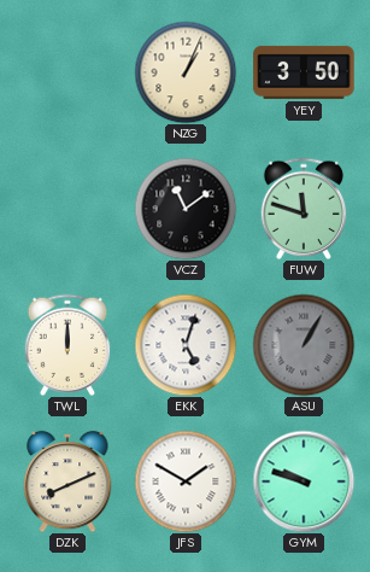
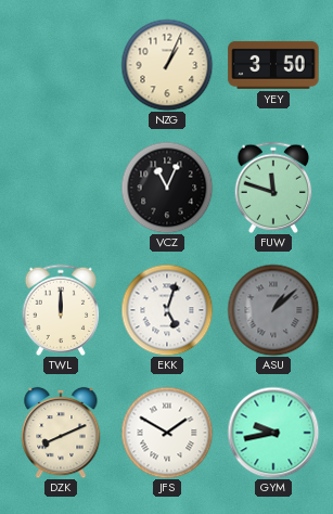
VCZ: 11:09 -> 11:04
ASU: 1:05 -> 1:08
GYM: 9:48 -> 9:43
